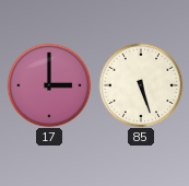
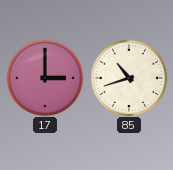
85: 5:27 -> 10:42
